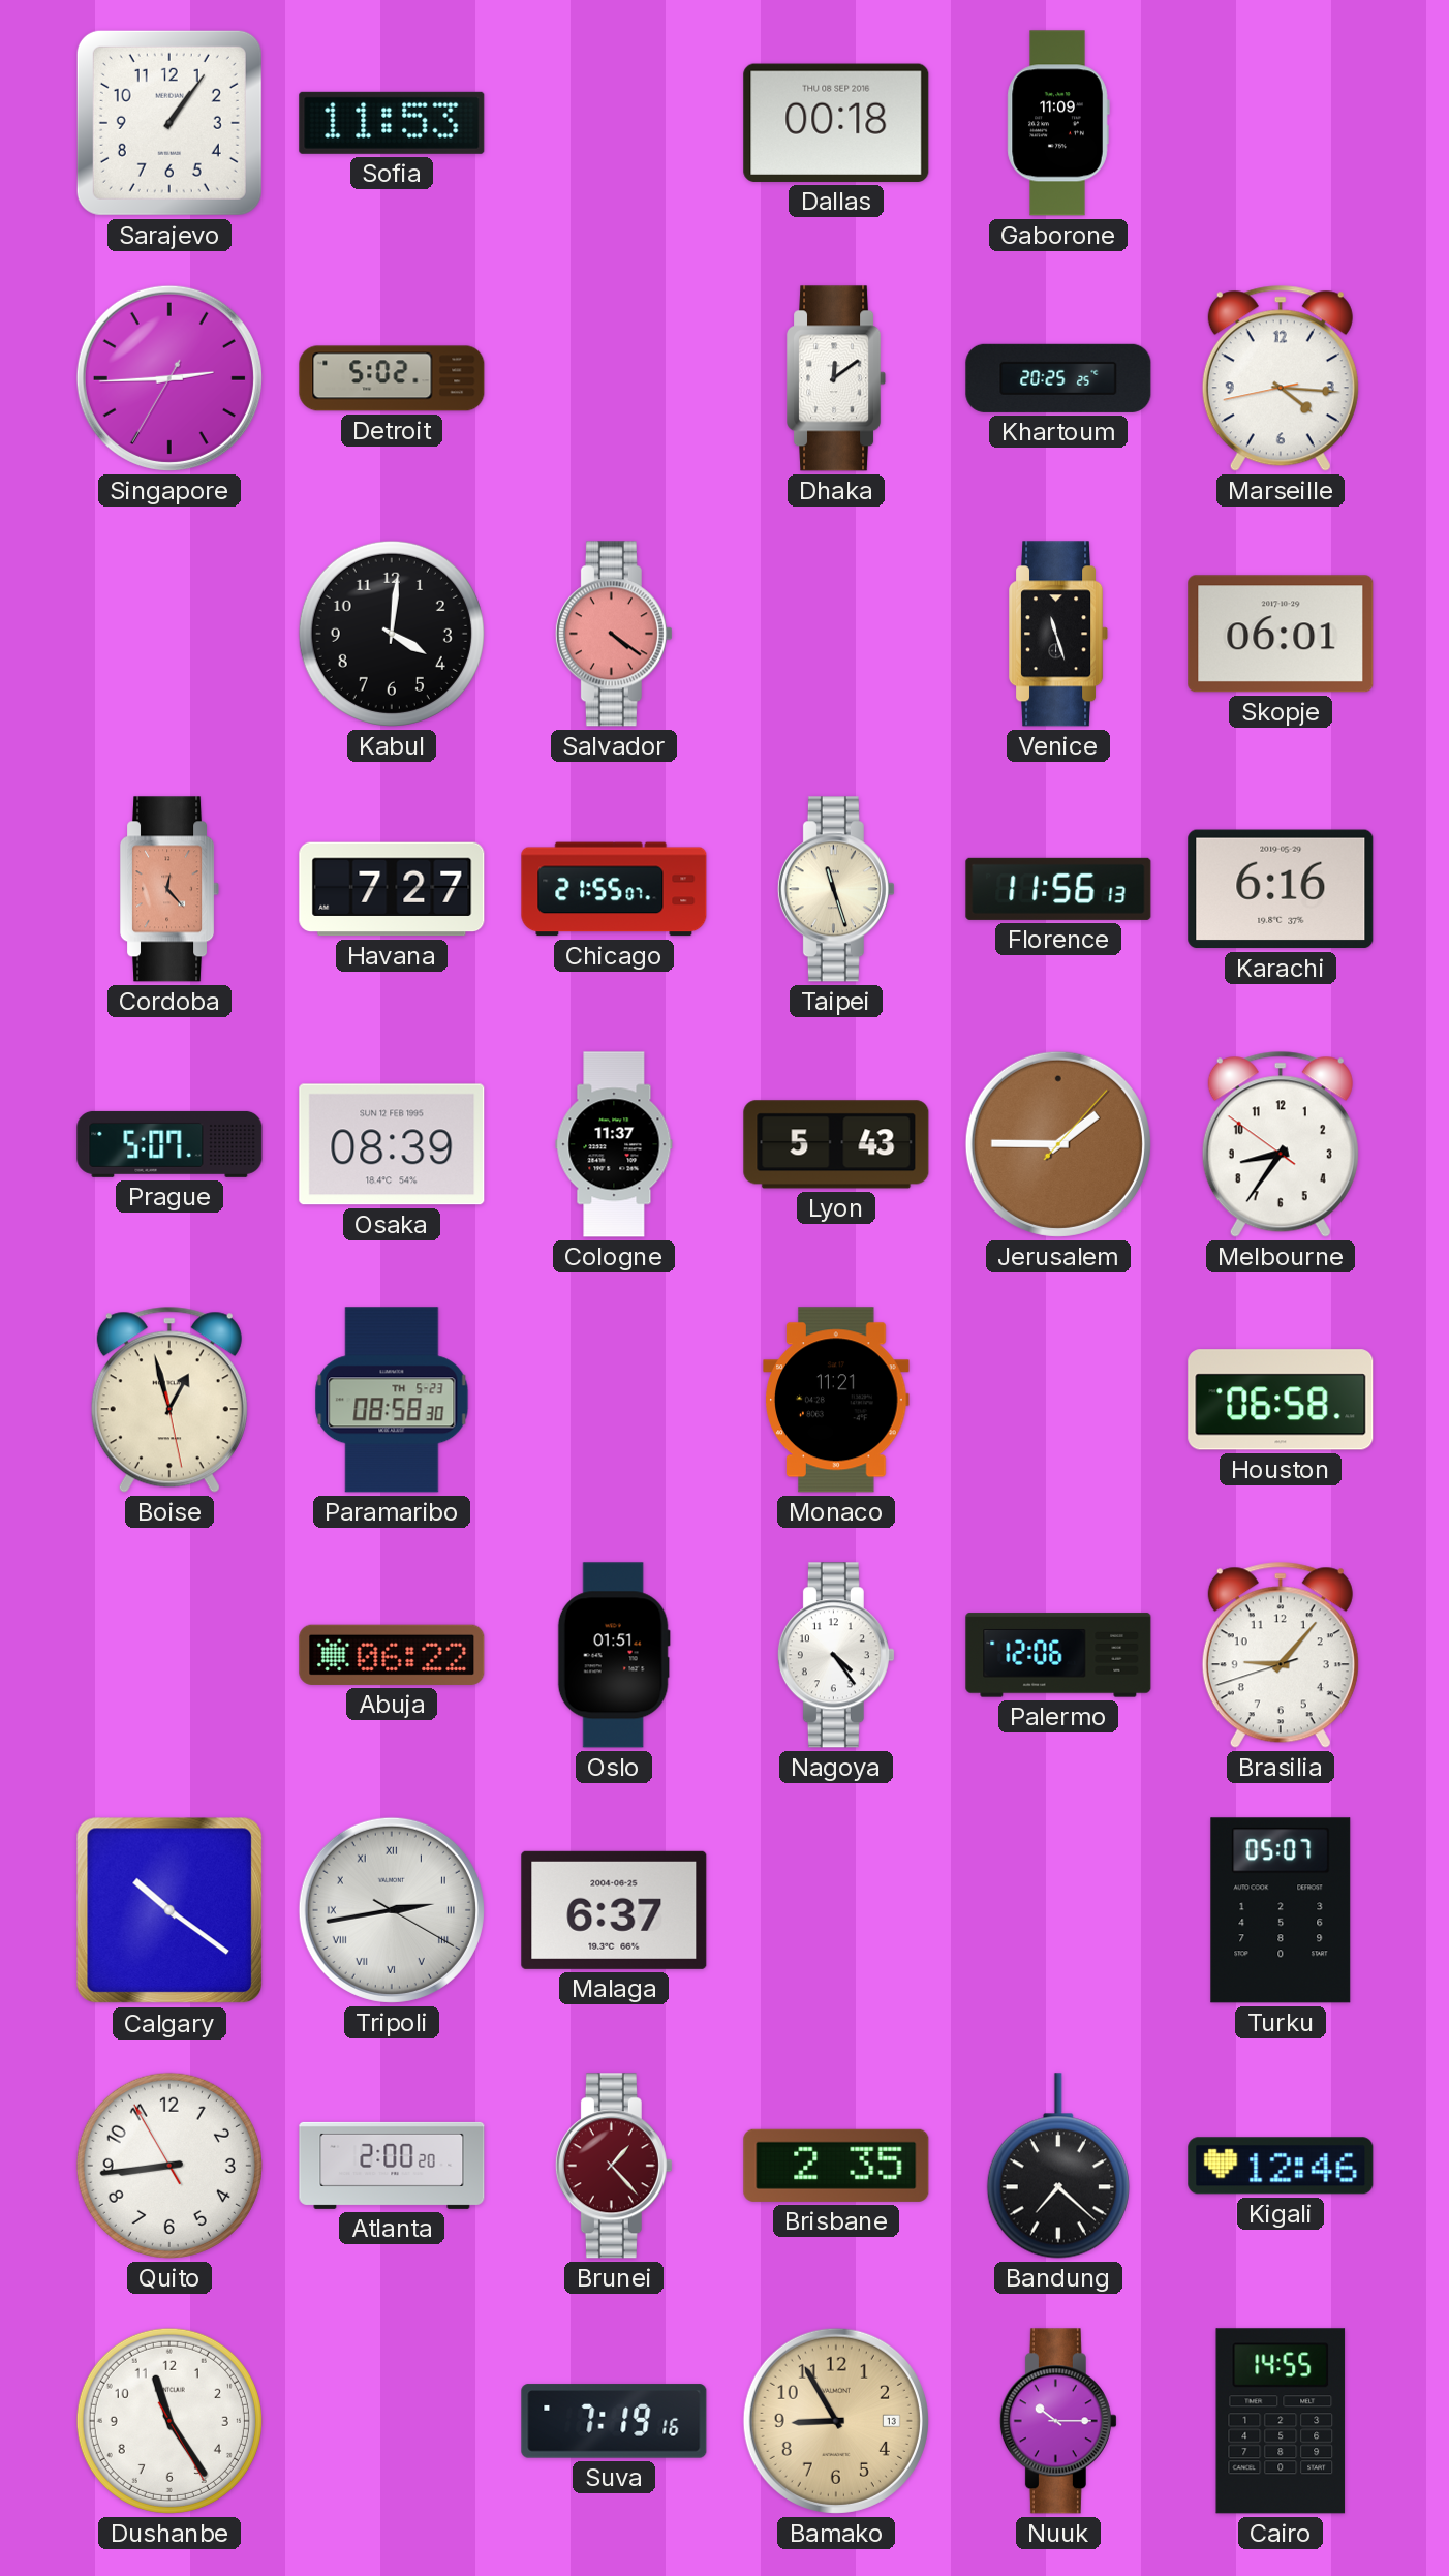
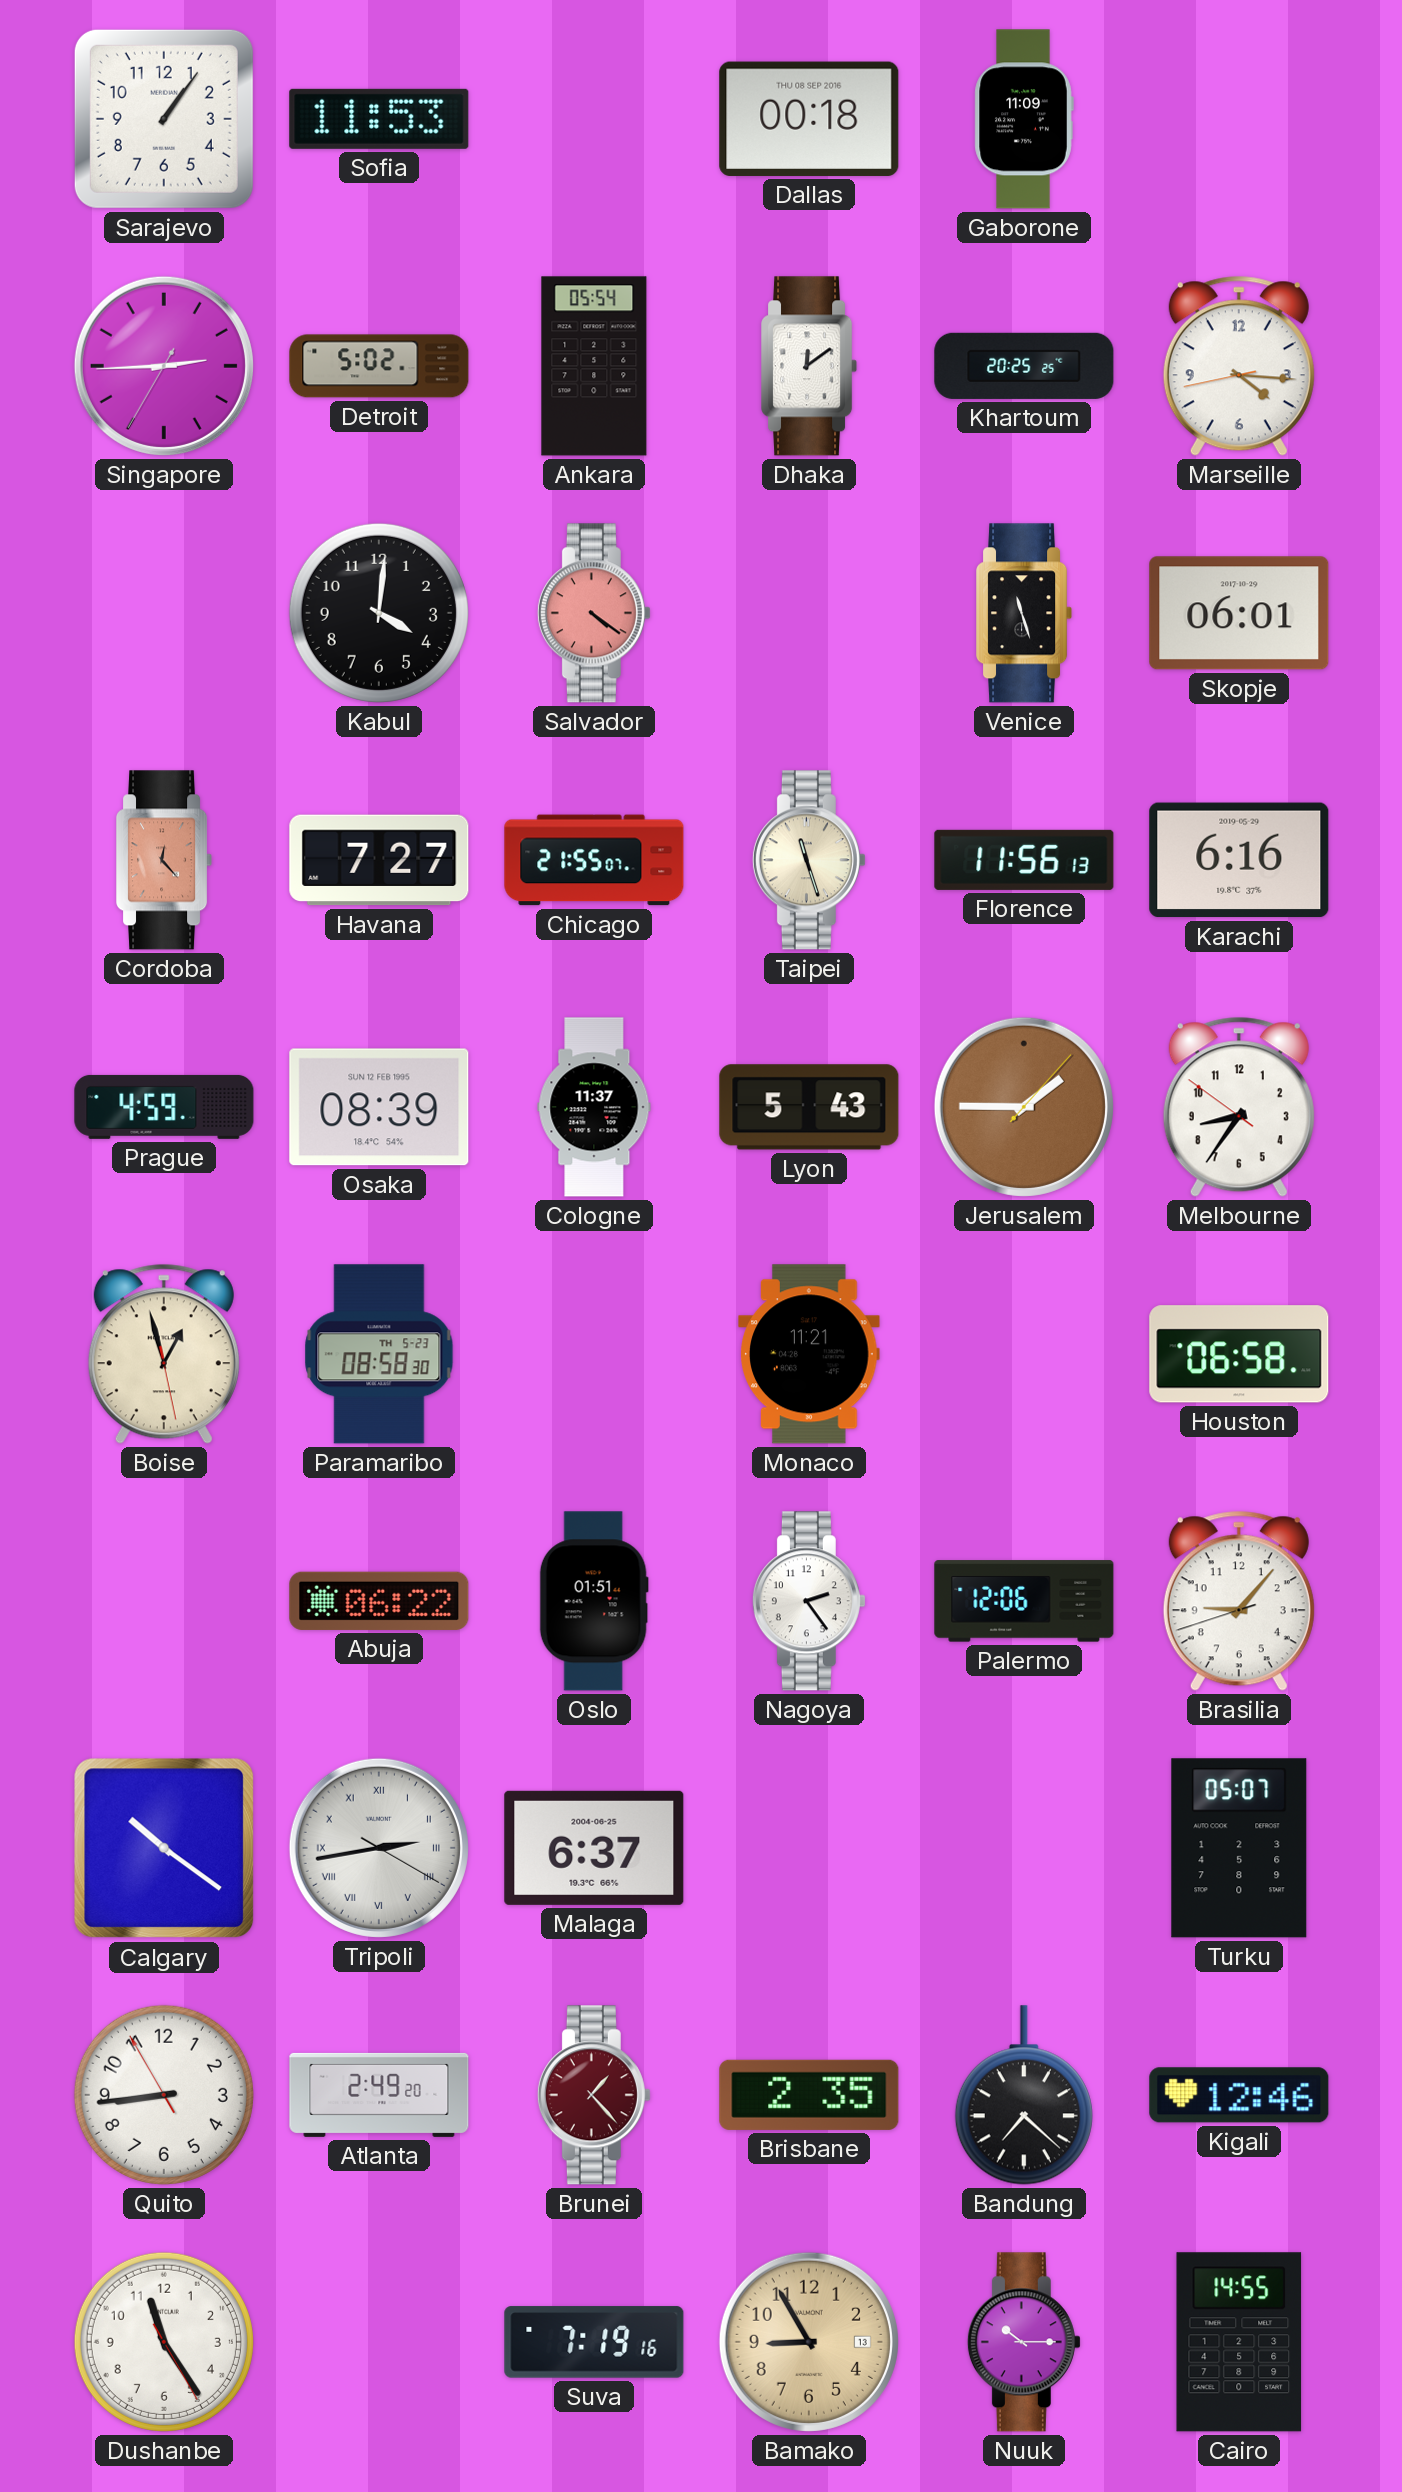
Ankara: none -> 05:54
Prague: 5:07 -> 4:59
Nagoya: 4:24 -> 2:24
Atlanta: 2:00 -> 2:49
